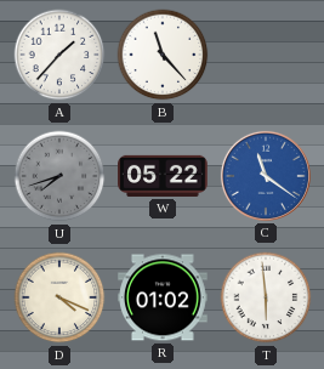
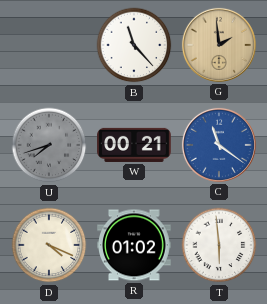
A: 1:37 -> none
G: none -> 1:59
W: 05:22 -> 00:21
